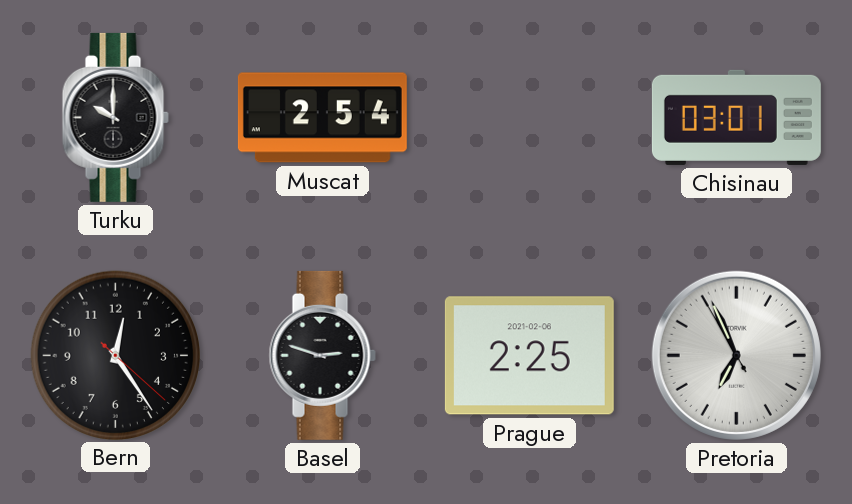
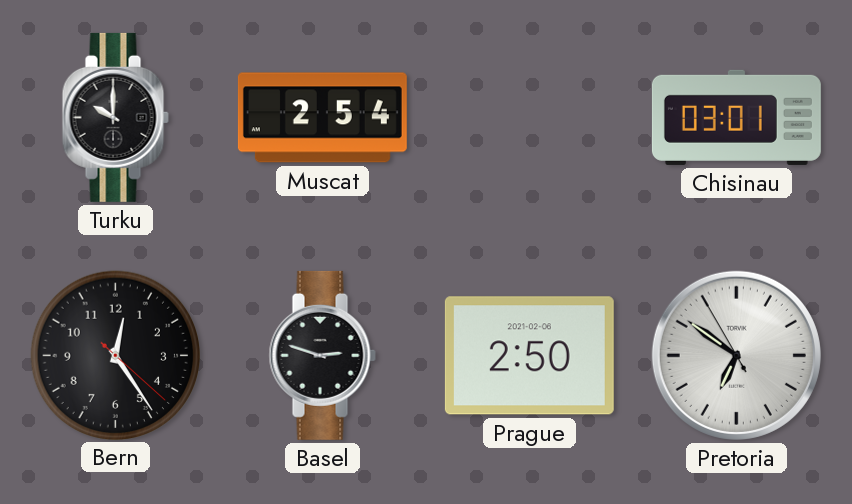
Prague: 2:25 -> 2:50
Pretoria: 6:55 -> 6:50
